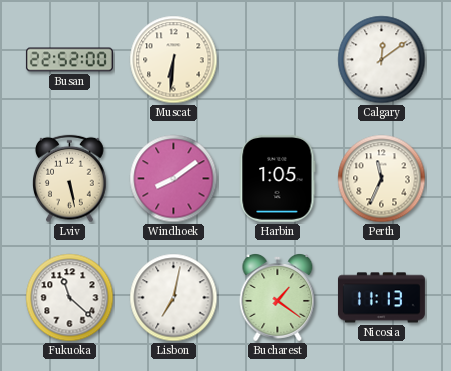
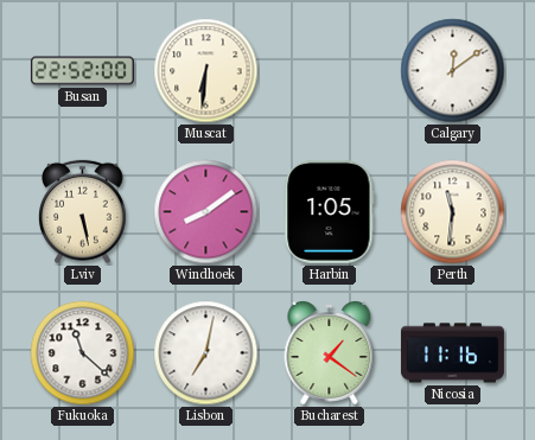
Perth: 11:34 -> 11:31
Nicosia: 11:13 -> 11:16
